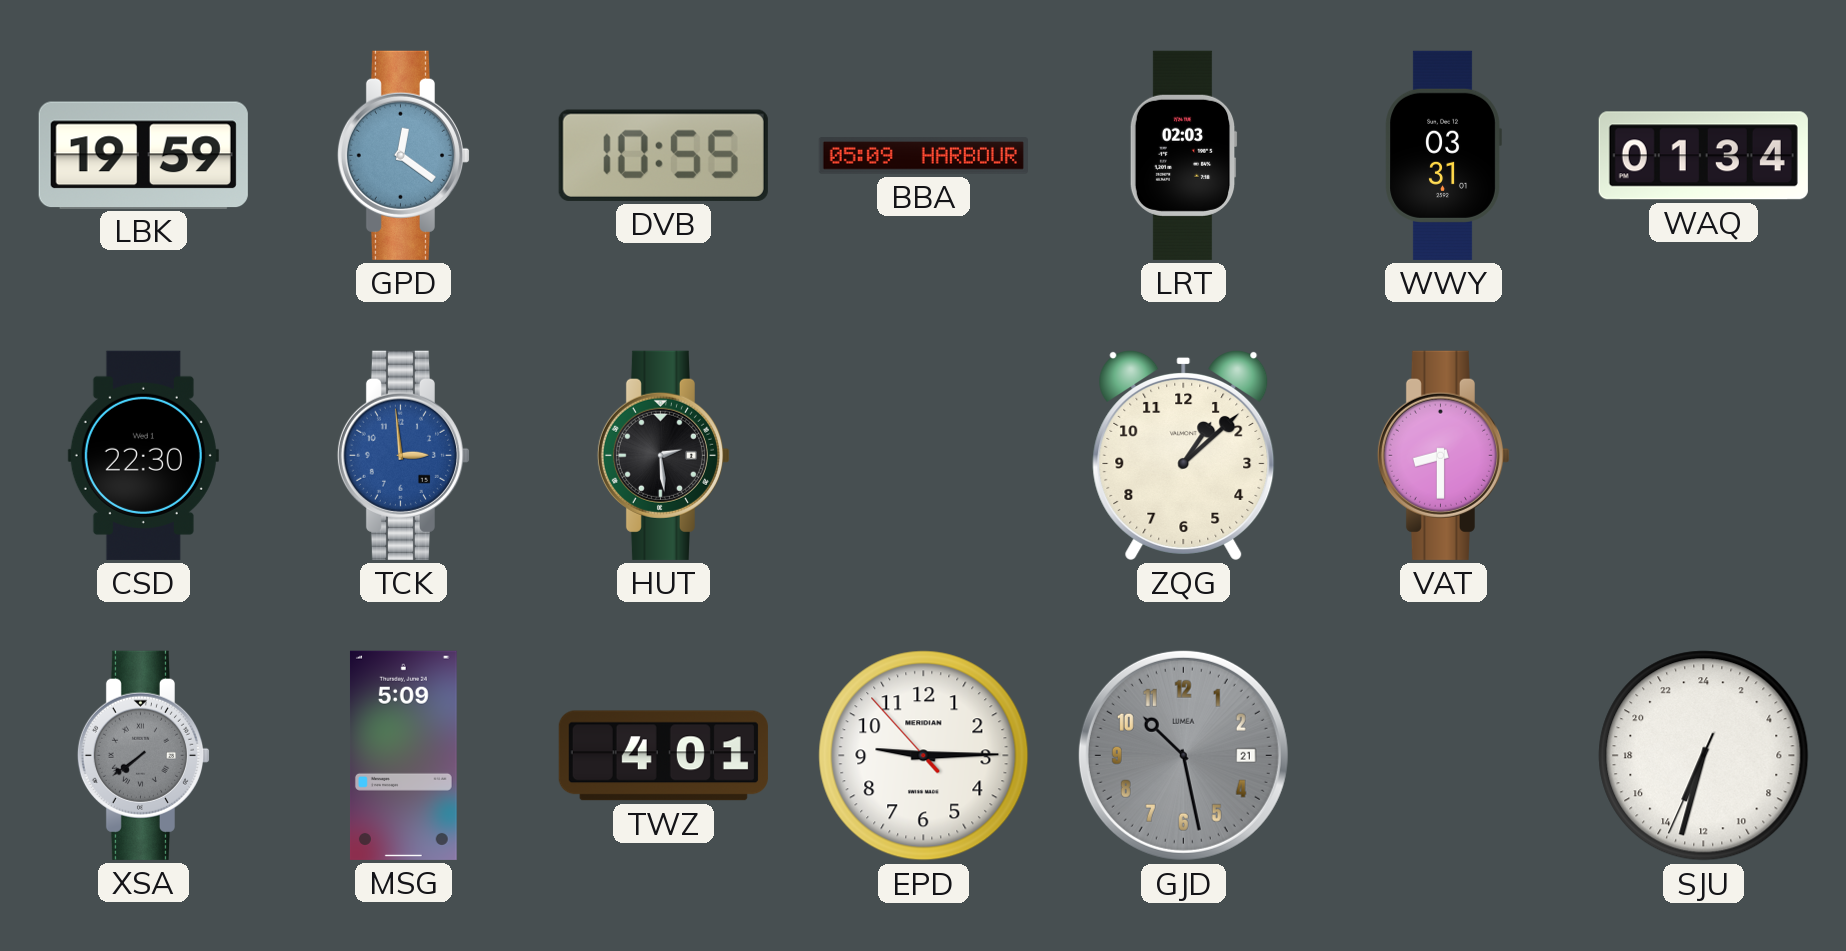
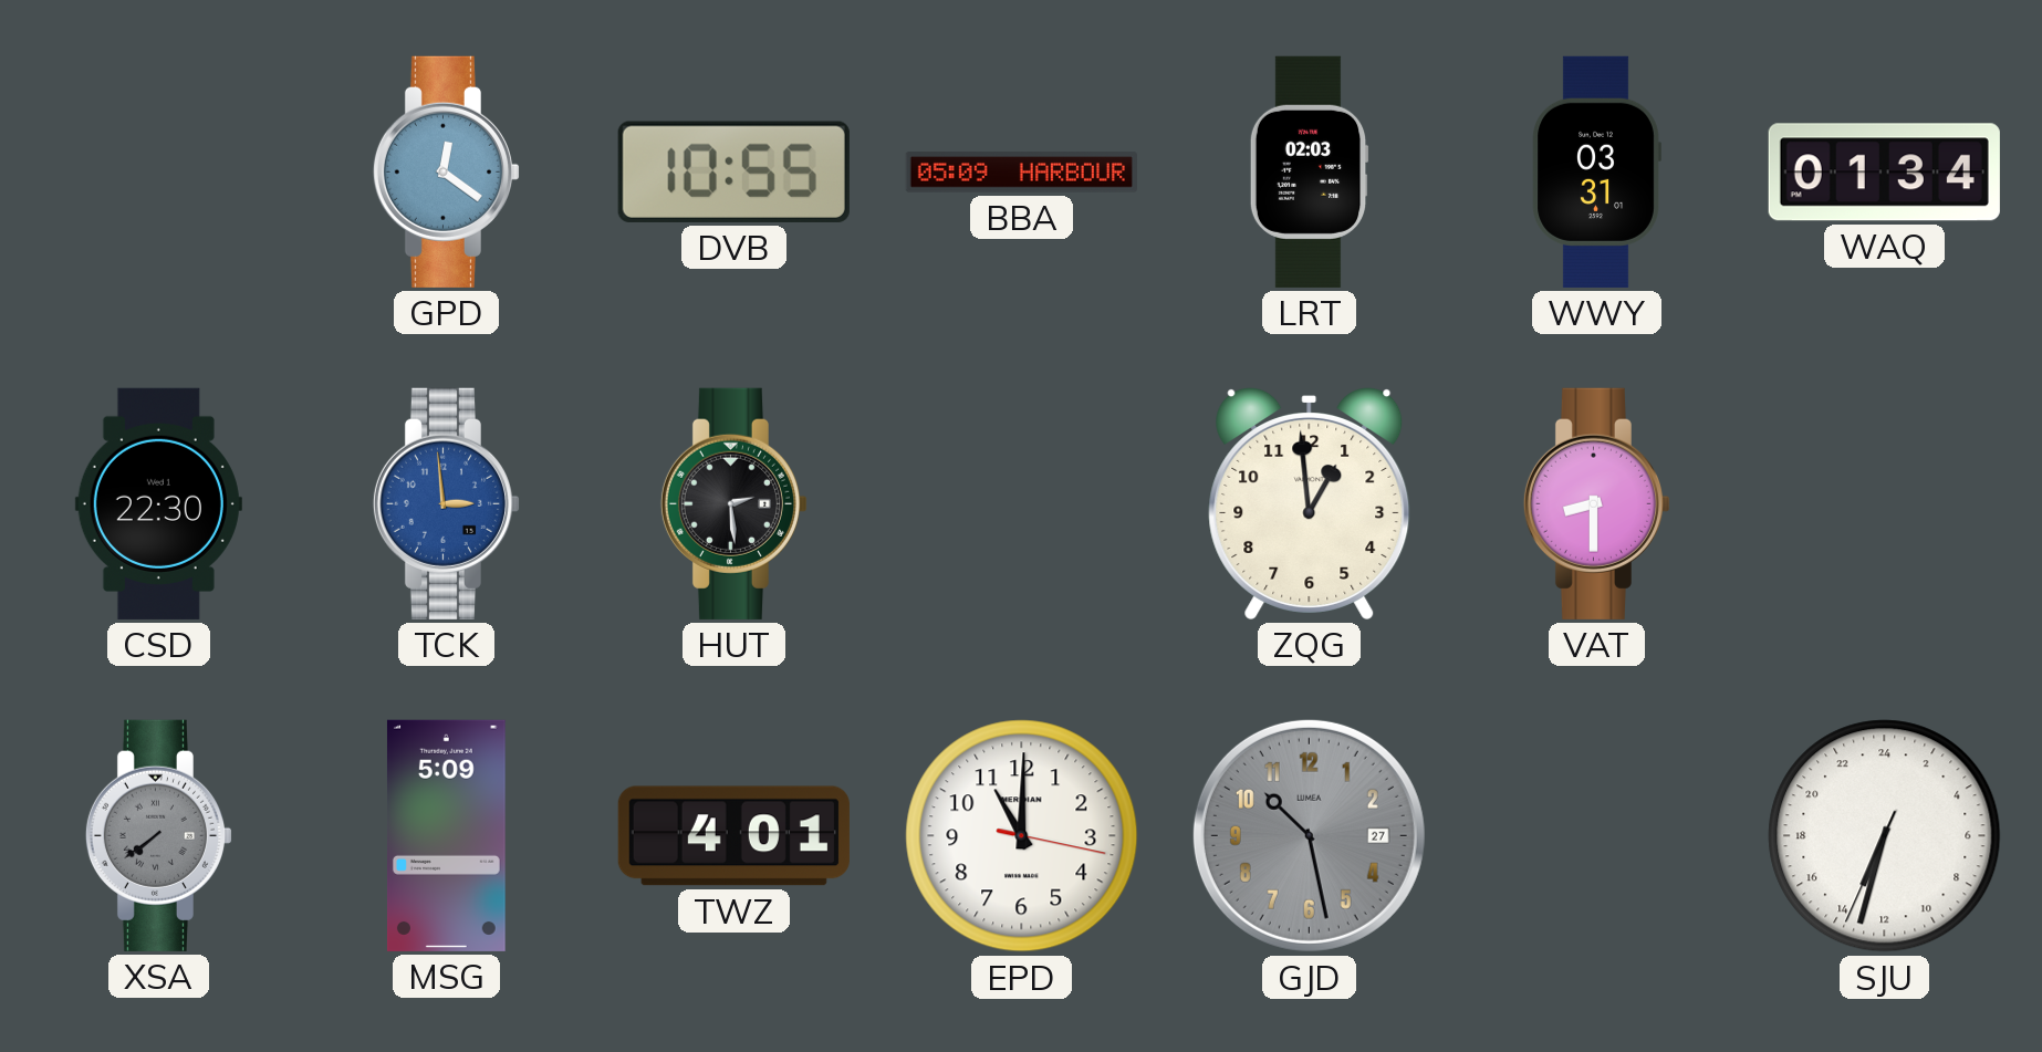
LBK: 19:59 -> none
ZQG: 1:08 -> 12:59
EPD: 9:14 -> 11:00
GJD date: 21 -> 27
